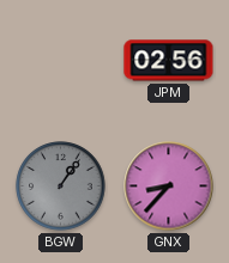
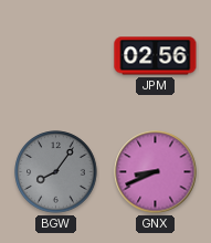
BGW: 1:06 -> 8:06
GNX: 8:37 -> 8:41
